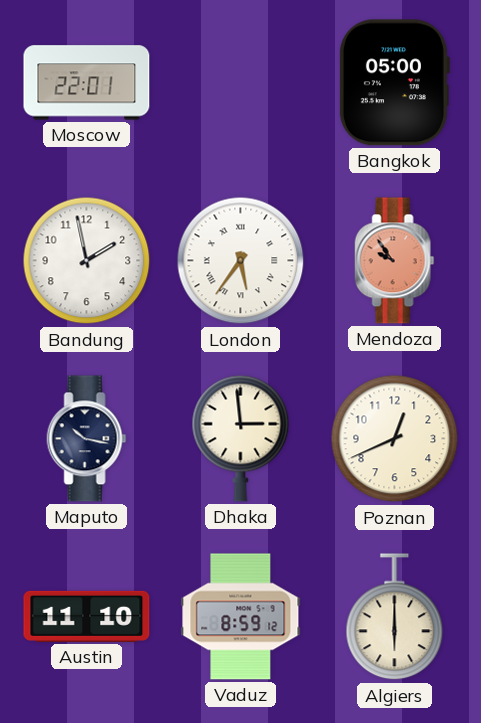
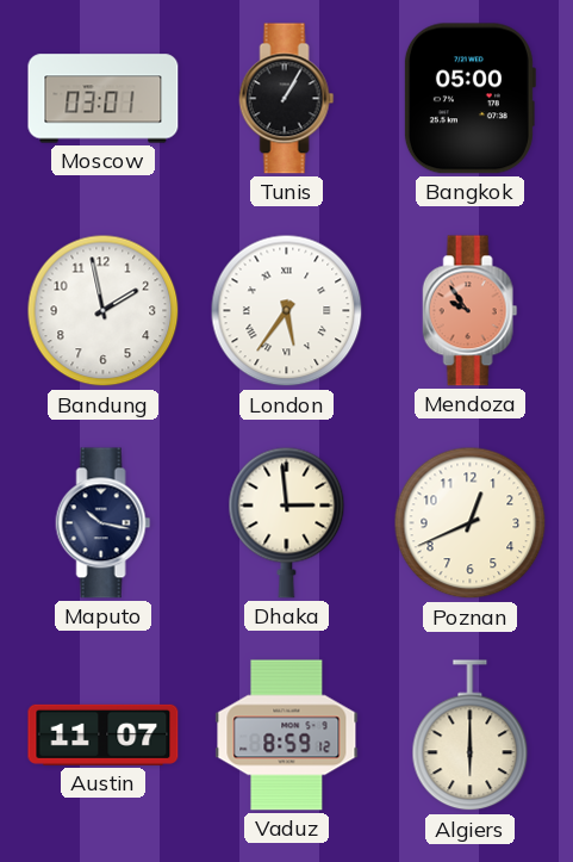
Moscow: 22:01 -> 03:01
Tunis: none -> 1:05
Austin: 11:10 -> 11:07
